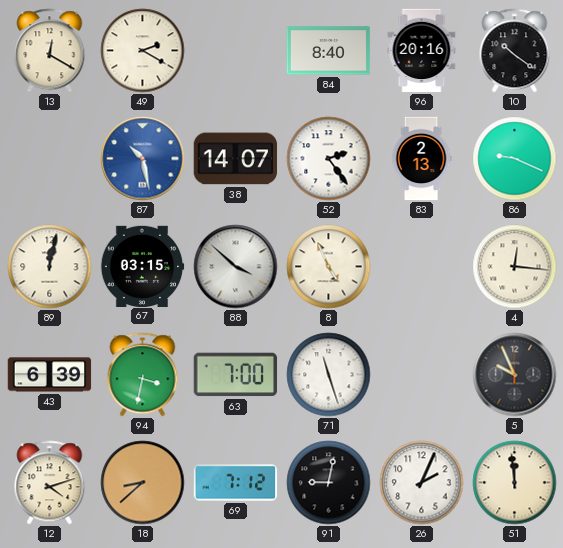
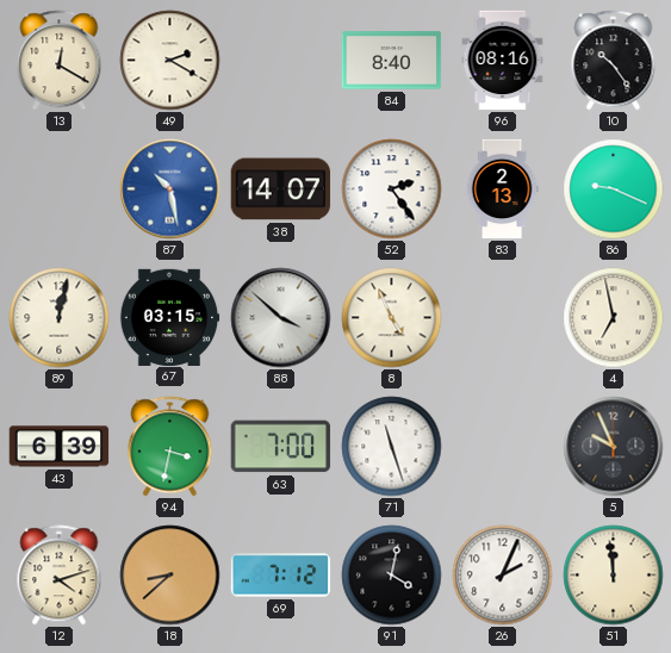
96: 20:16 -> 08:16
10: 10:21 -> 10:24
4: 12:16 -> 6:58
91: 9:02 -> 4:02
